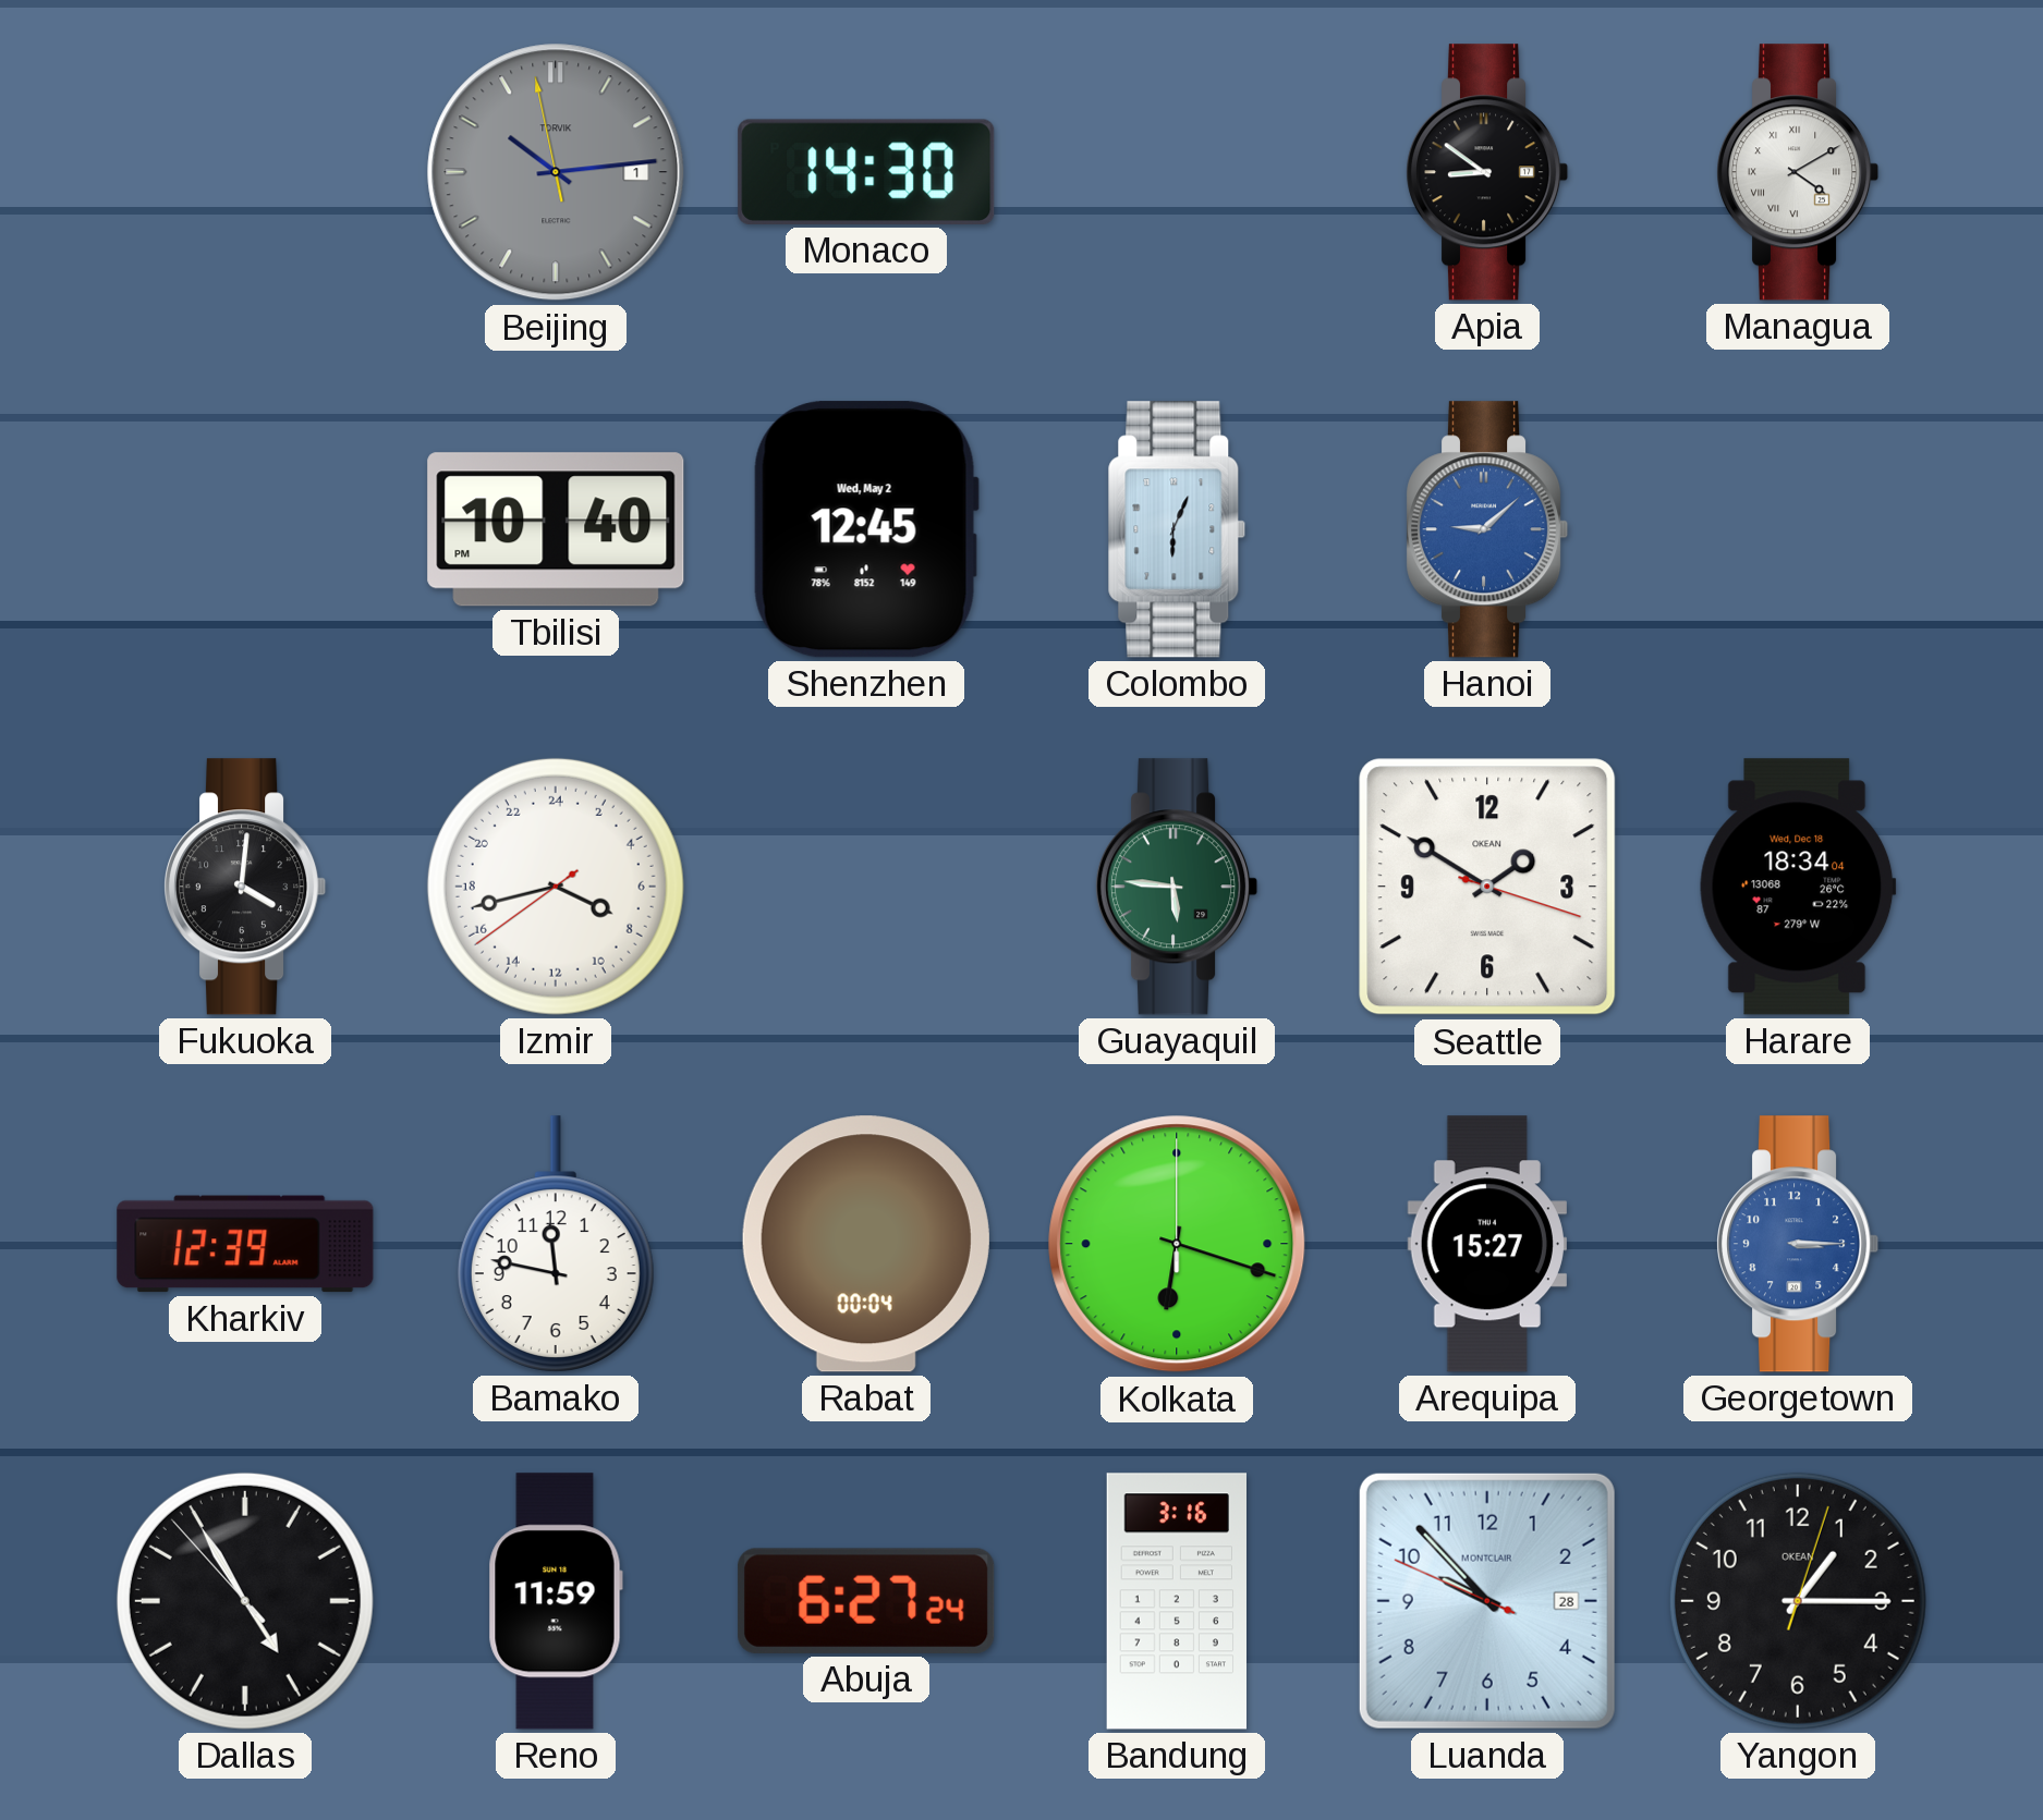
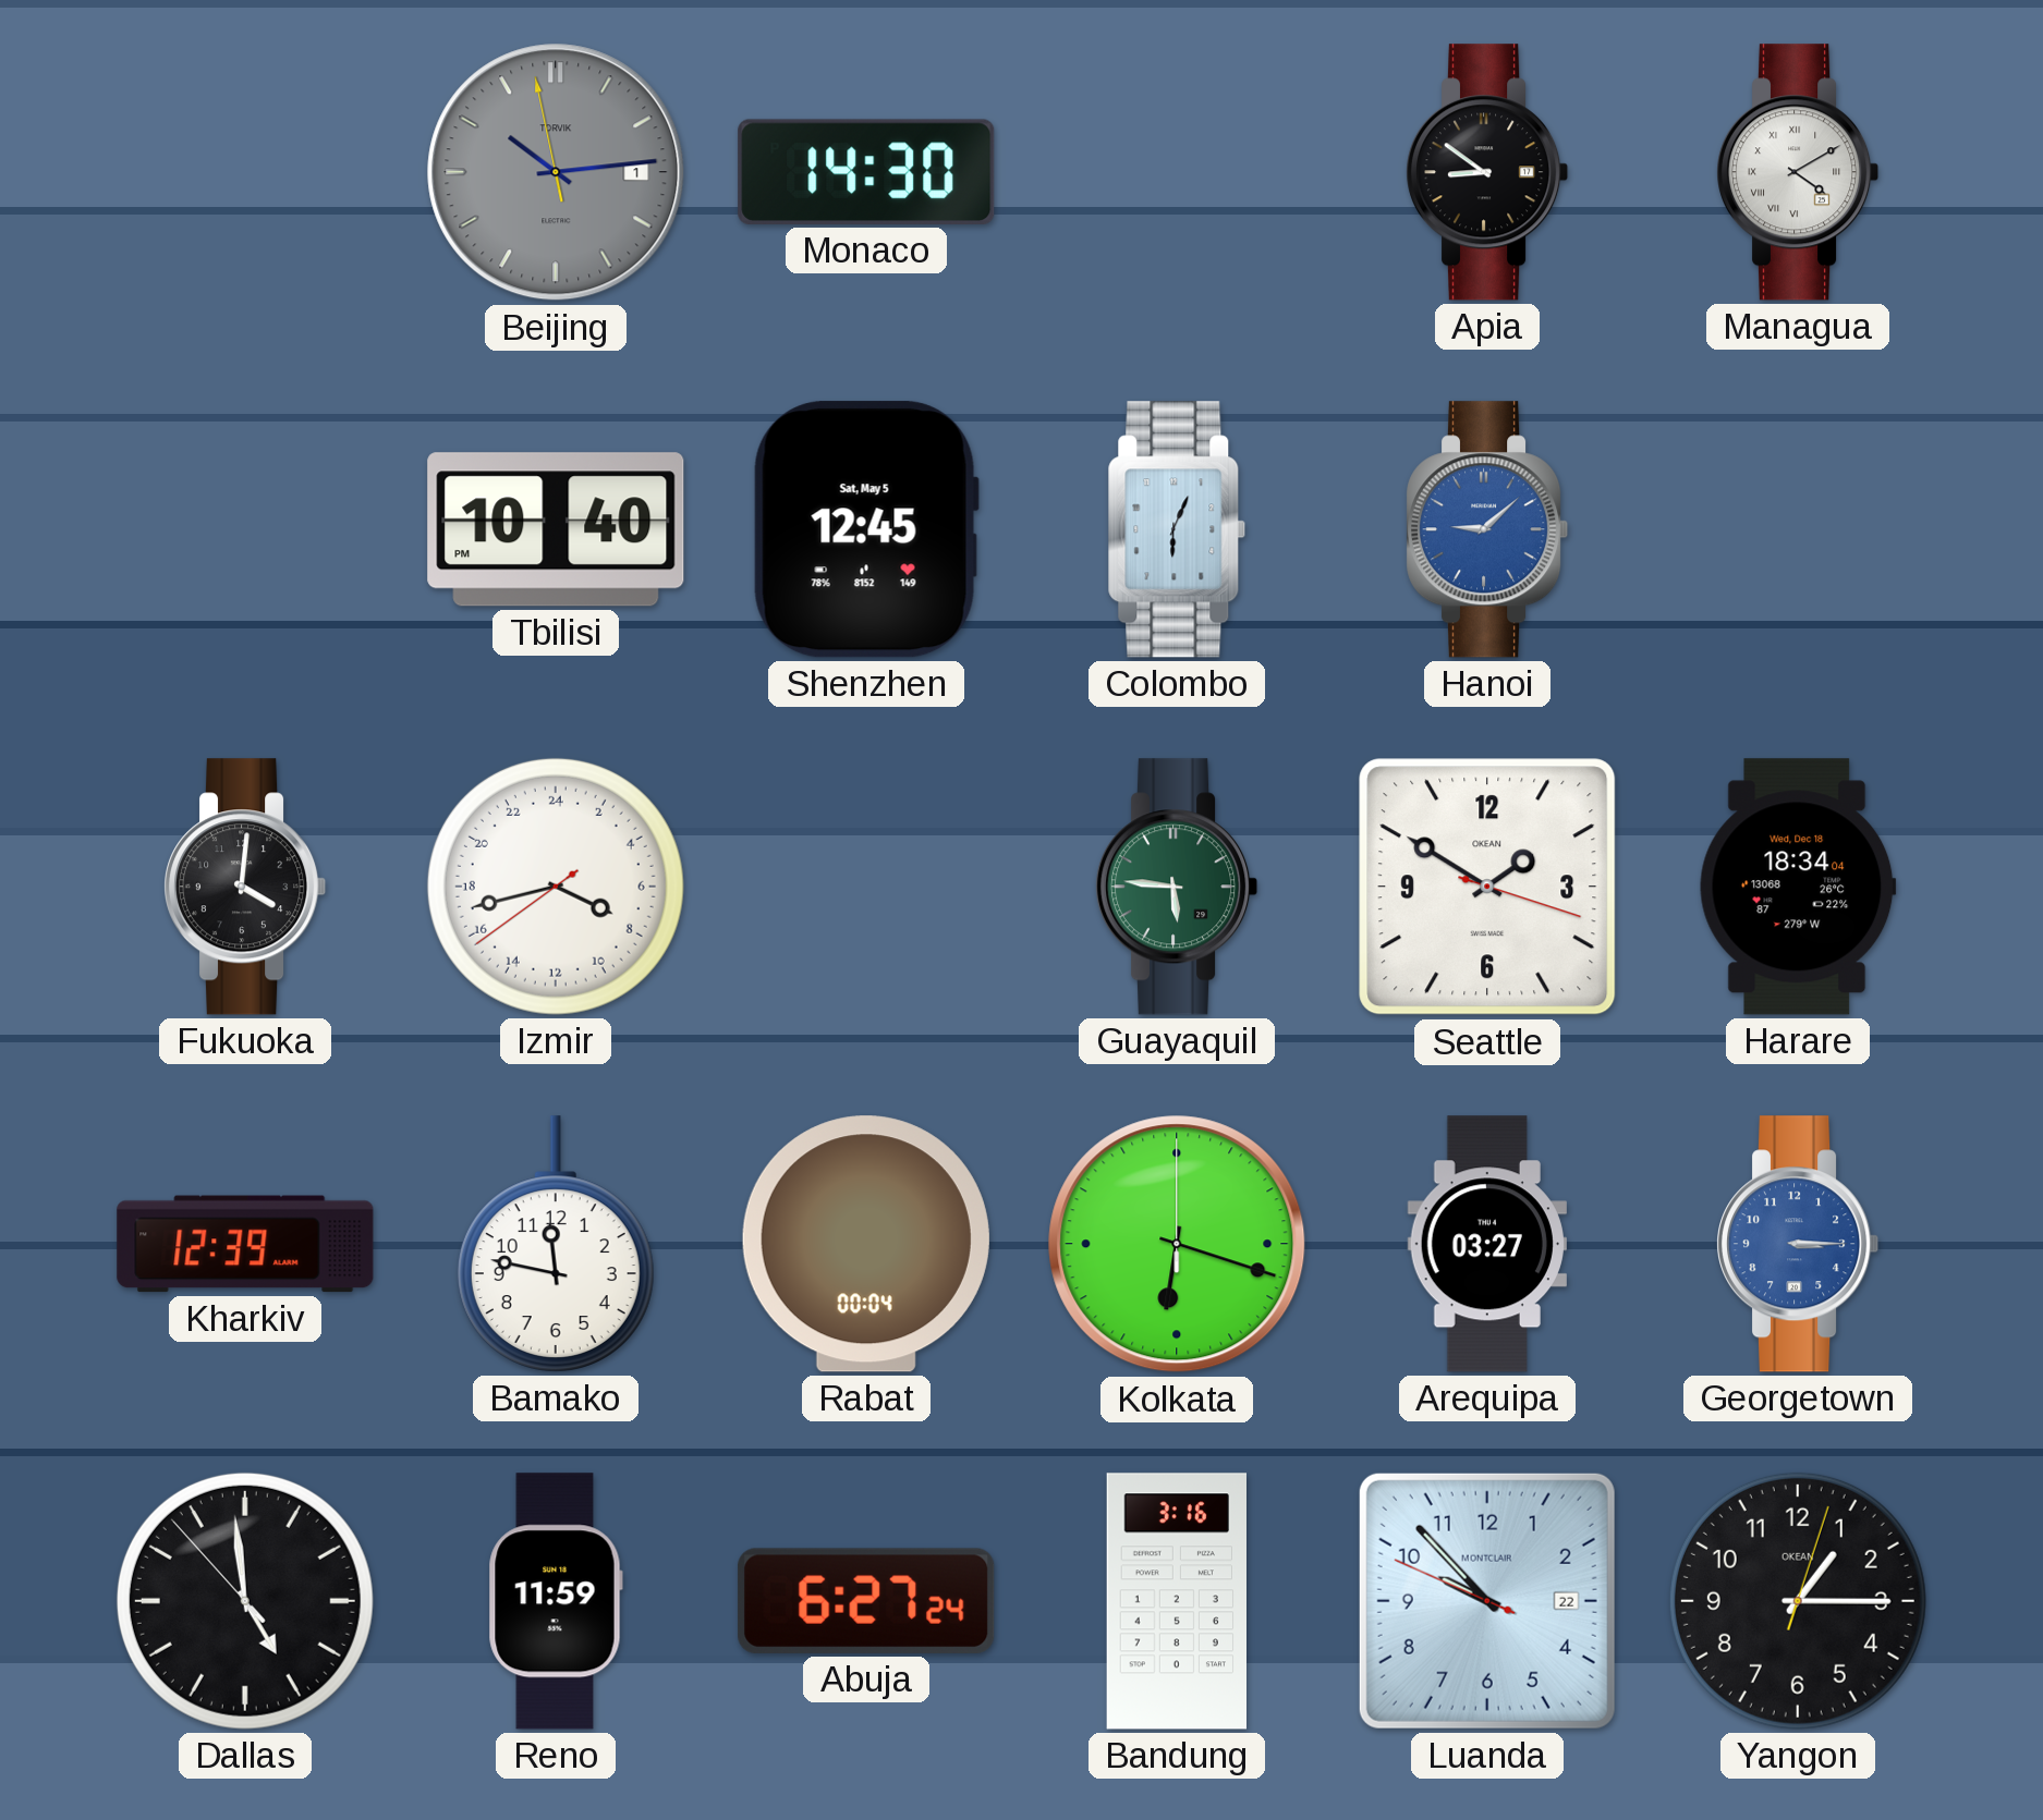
Shenzhen date: Wed, May 2 -> Sat, May 5
Arequipa: 15:27 -> 03:27
Dallas: 4:54 -> 4:58
Luanda date: 28 -> 22
